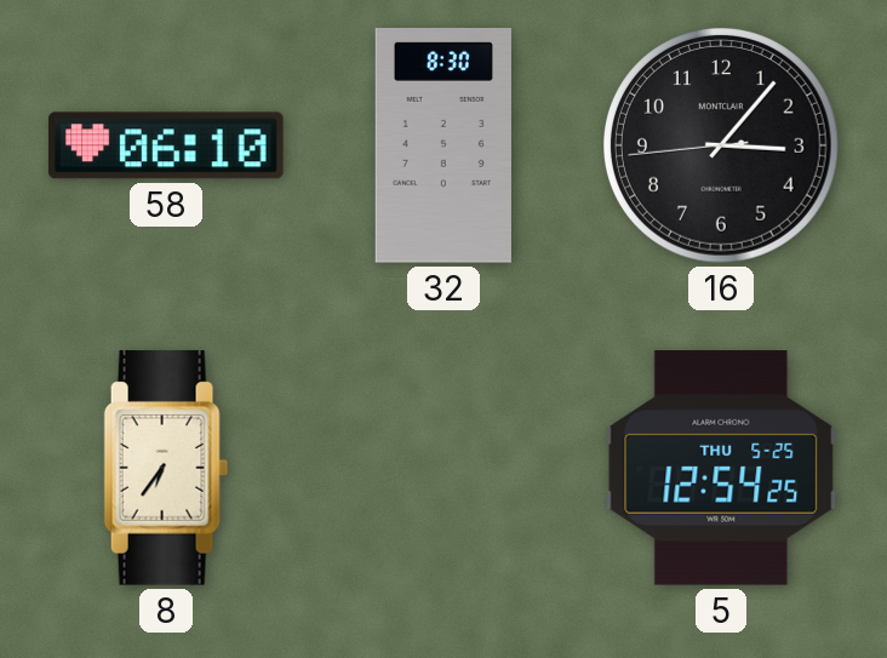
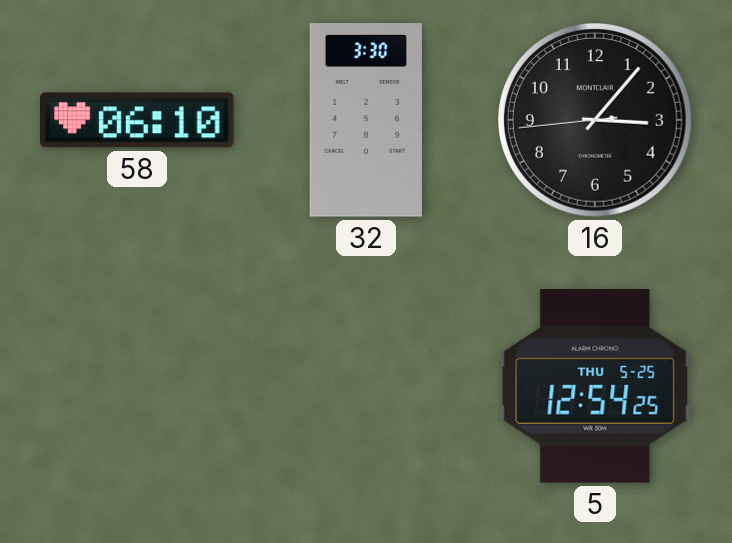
32: 8:30 -> 3:30
8: 6:36 -> none
